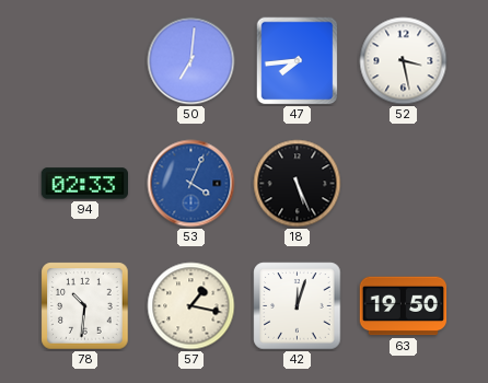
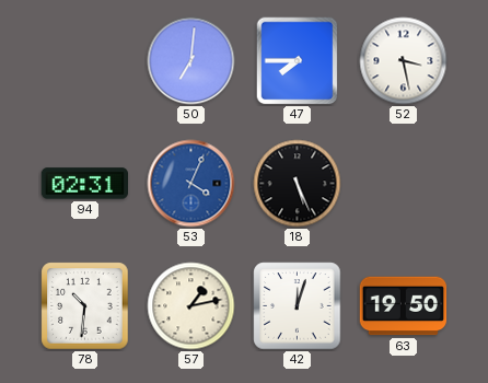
47: 7:44 -> 7:45
94: 02:33 -> 02:31
57: 1:17 -> 1:13
